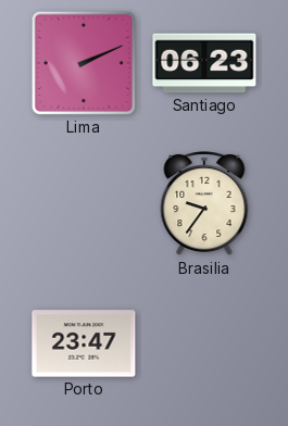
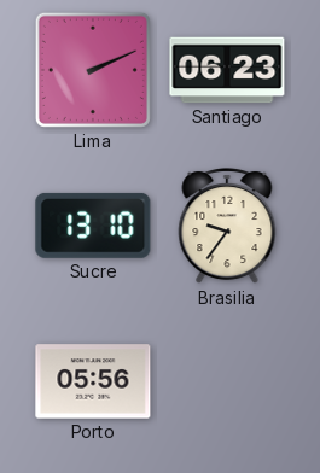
Sucre: none -> 13:10
Porto: 23:47 -> 05:56
